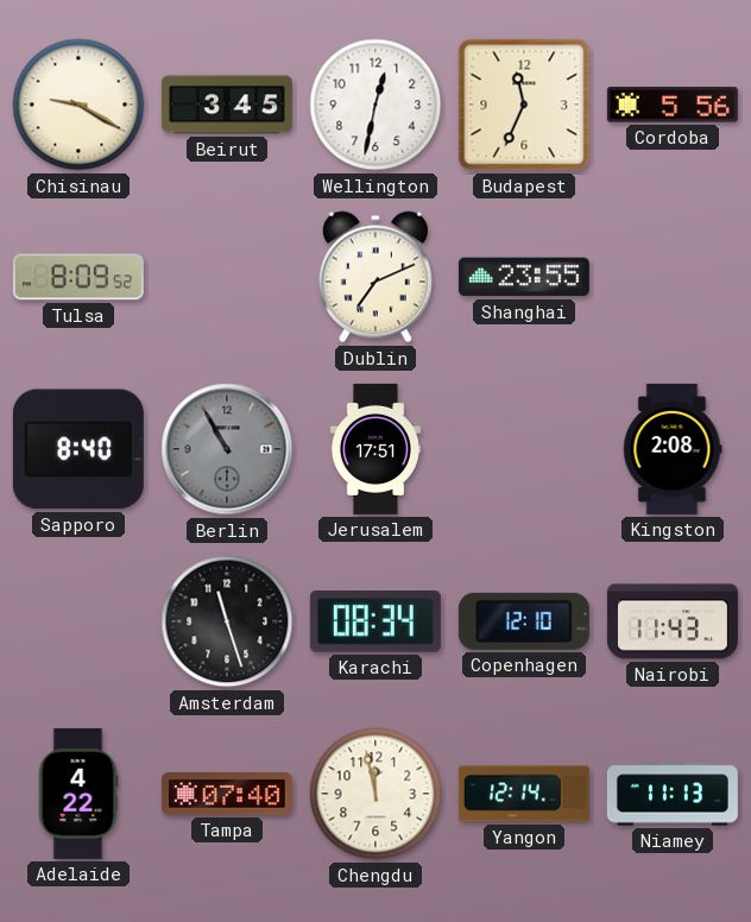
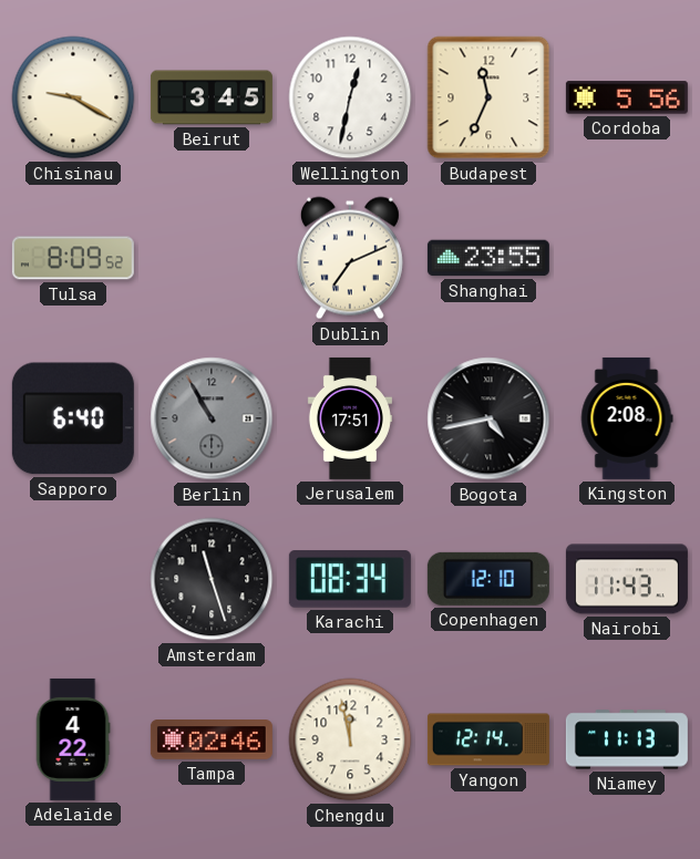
Sapporo: 8:40 -> 6:40
Bogota: none -> 4:43
Tampa: 07:40 -> 02:46
